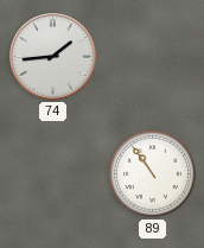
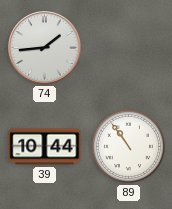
39: none -> 10:44
